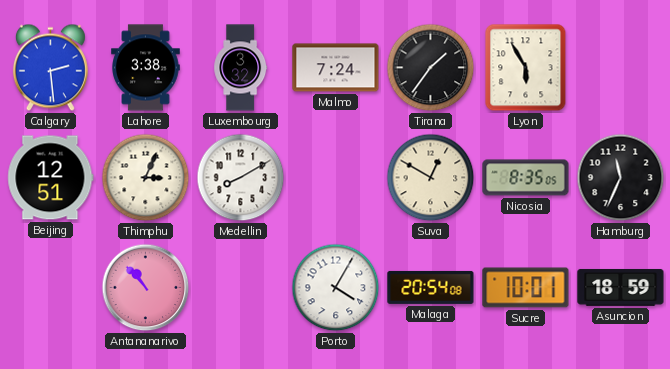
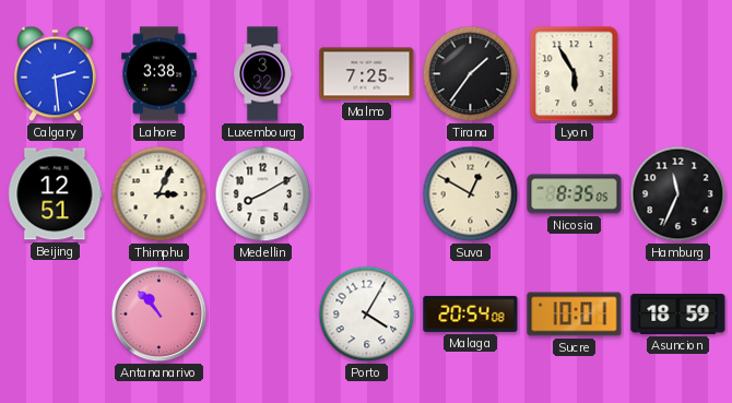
Malmo: 7:24 -> 7:25
